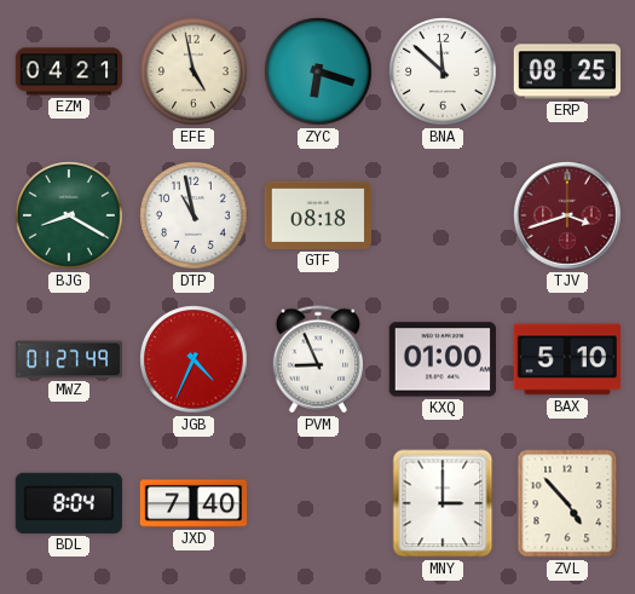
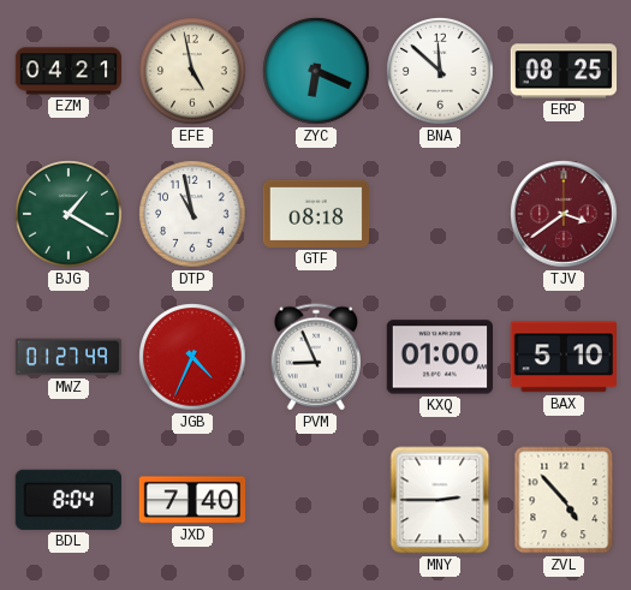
ZYC: 6:18 -> 6:19
BJG: 8:20 -> 1:20
TJV: 3:42 -> 3:39
MNY: 3:00 -> 2:45
